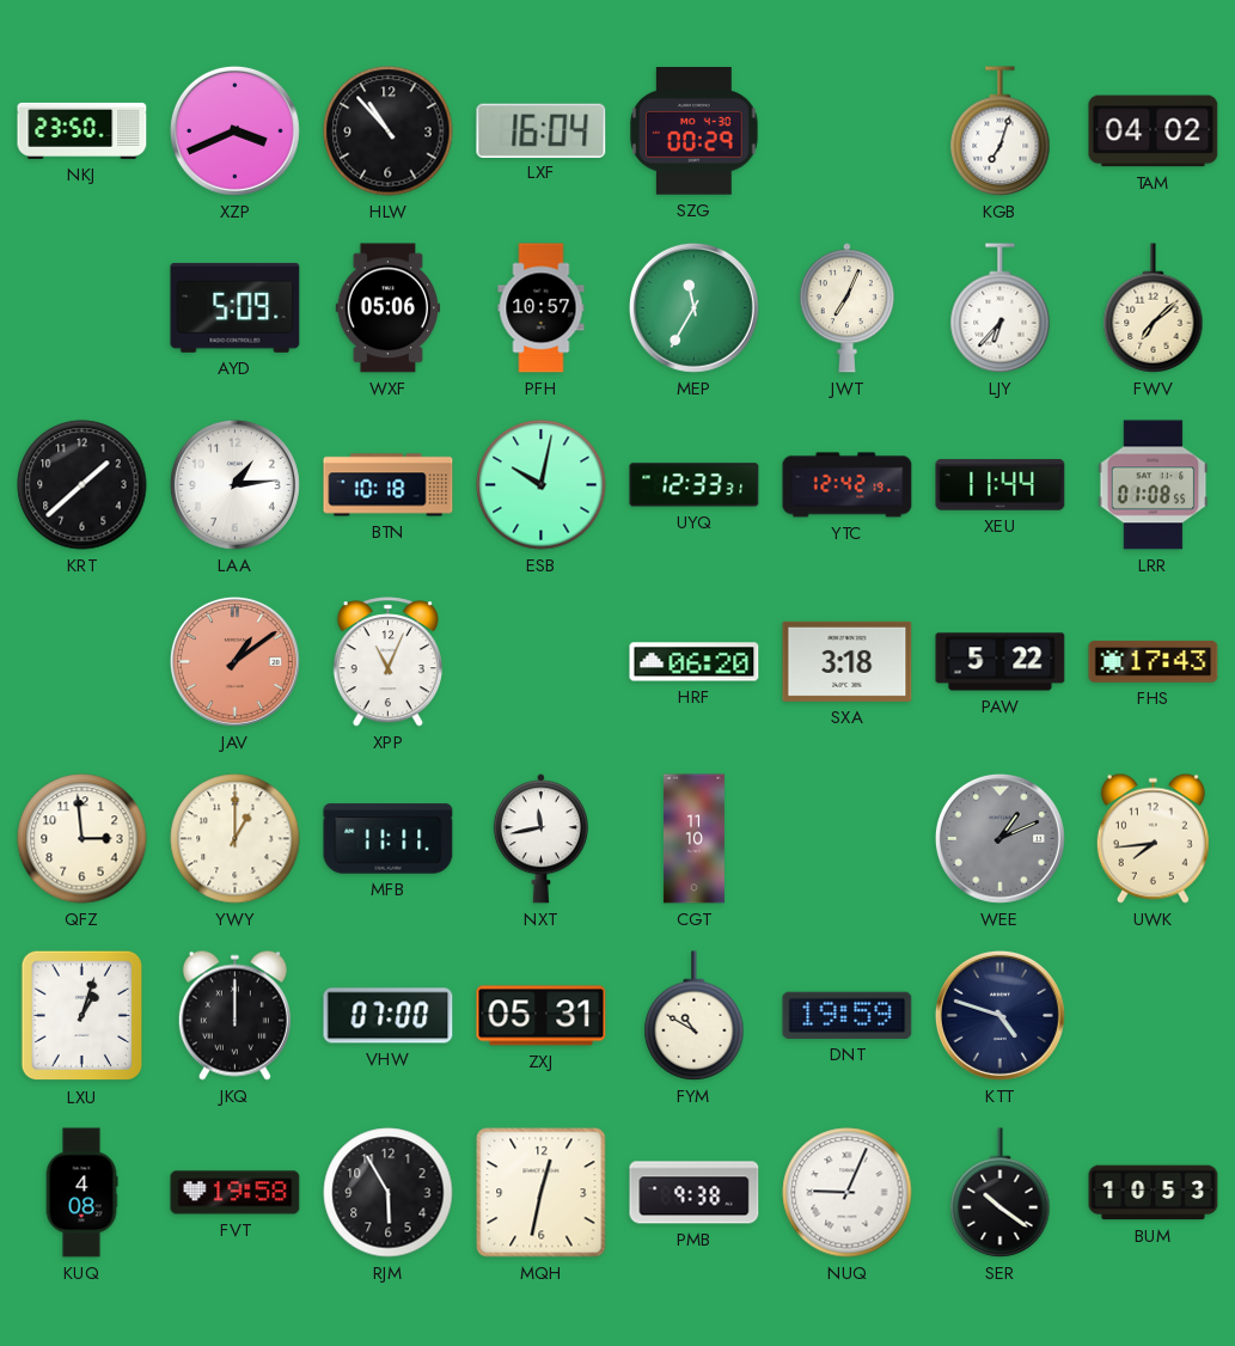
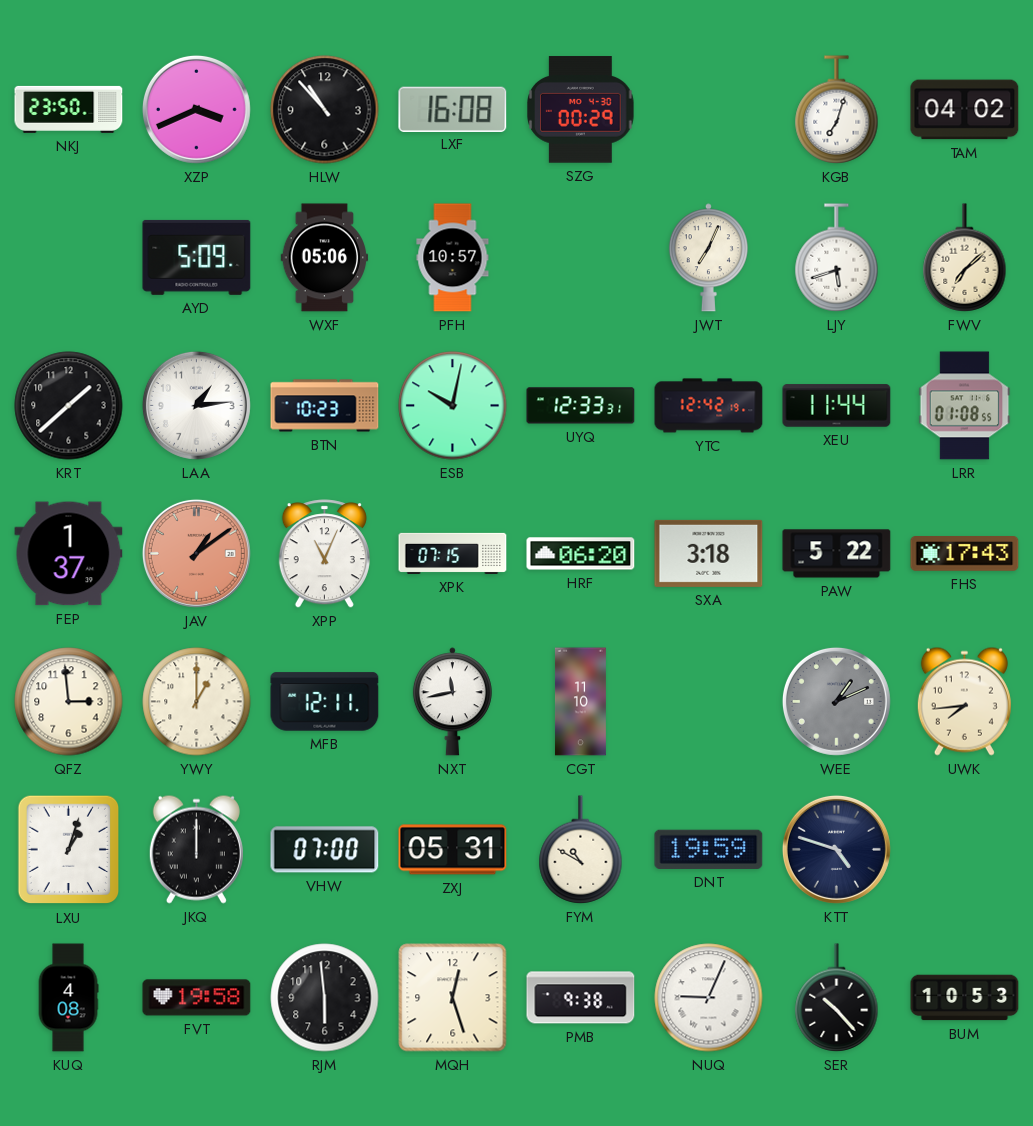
LXF: 16:04 -> 16:08
MEP: 11:35 -> none
LJY: 6:37 -> 5:42
BTN: 10:18 -> 10:23
FEP: none -> 1:37
XPK: none -> 07:15
MFB: 11:11 -> 12:11
RJM: 5:55 -> 5:59
MQH: 12:32 -> 12:27
SER: 10:21 -> 10:23
